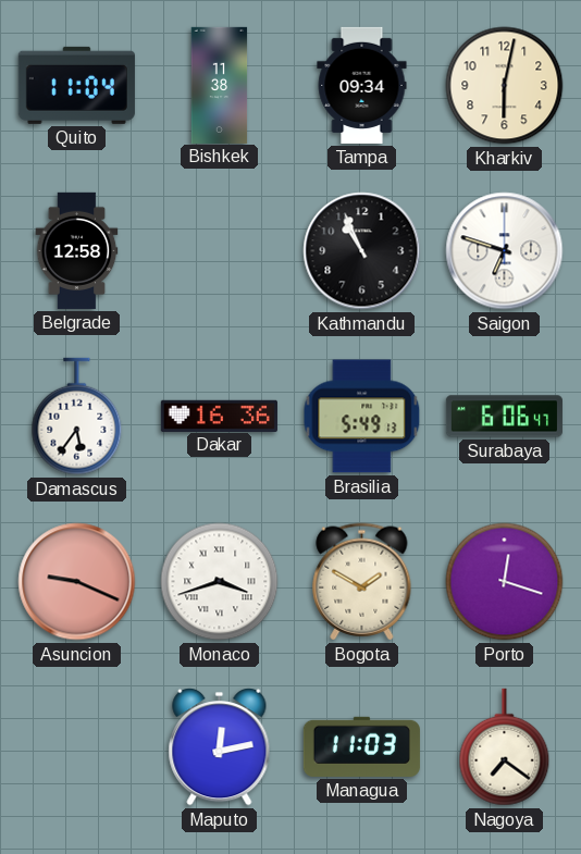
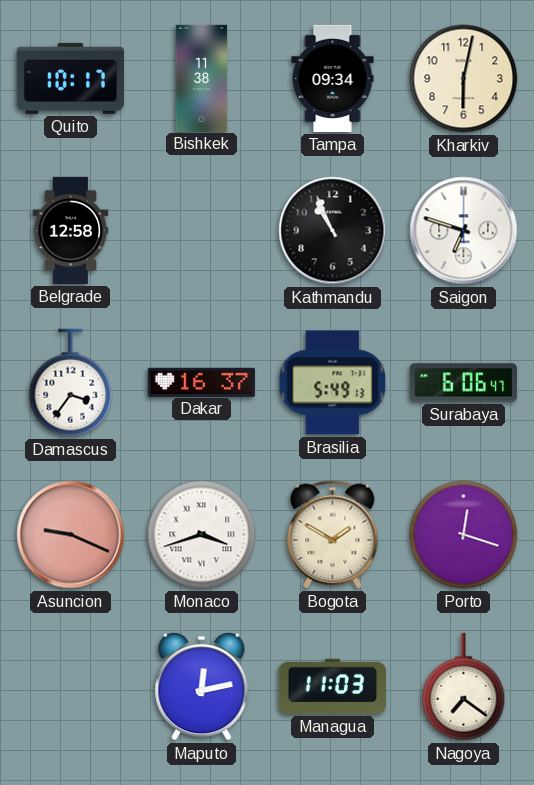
Quito: 11:04 -> 10:17
Damascus: 5:36 -> 3:36
Dakar: 16:36 -> 16:37
